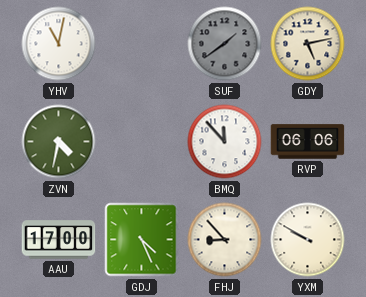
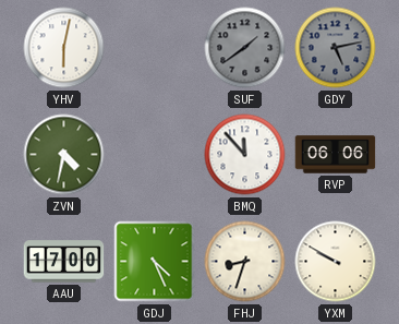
YHV: 11:02 -> 6:02
GDY dial: cream -> grey
FHJ: 8:53 -> 8:33
